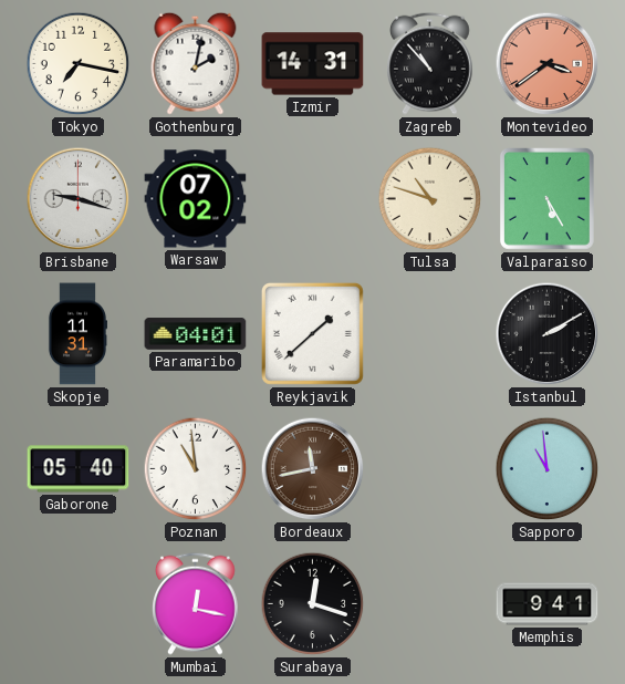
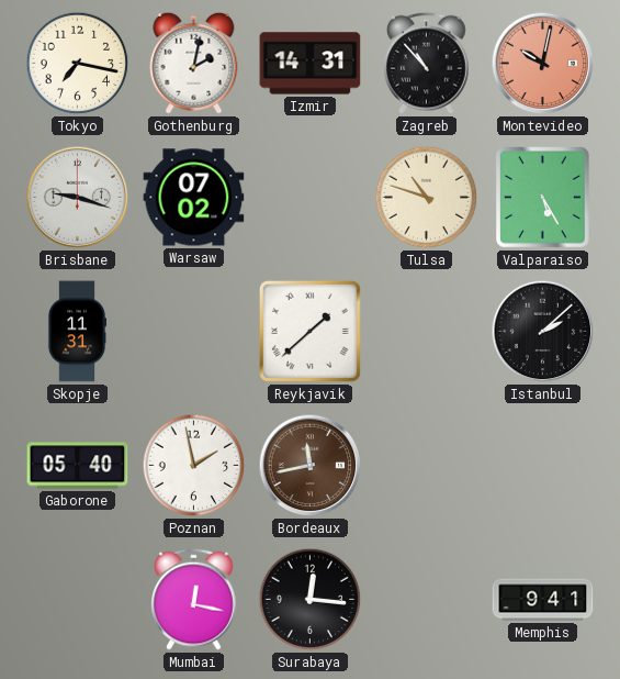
Montevideo: 3:39 -> 10:02
Paramaribo: 04:01 -> none
Istanbul: 2:10 -> 2:08
Poznan: 10:59 -> 1:58
Sapporo: 10:59 -> none
Surabaya: 12:18 -> 12:16
